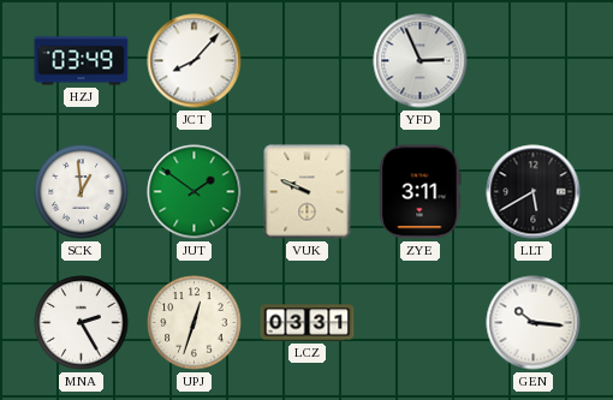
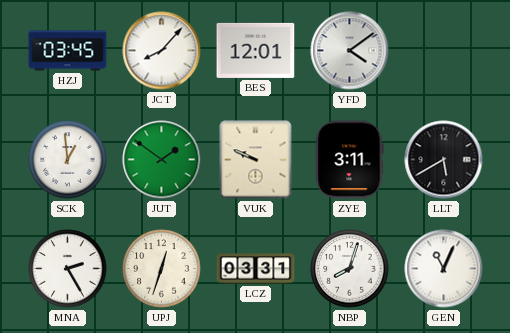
HZJ: 03:49 -> 03:45
BES: none -> 12:01
YFD: 2:56 -> 4:09
NBP: none -> 8:03
GEN: 10:16 -> 11:04
